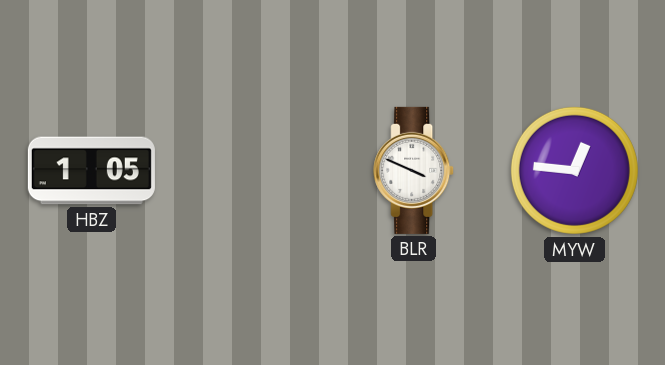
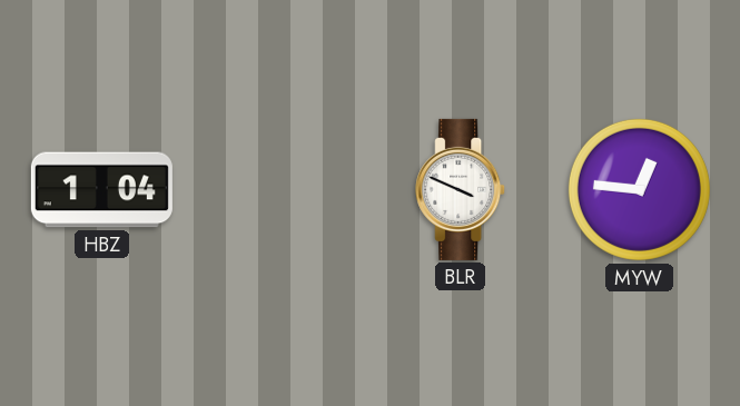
HBZ: 1:05 -> 1:04
